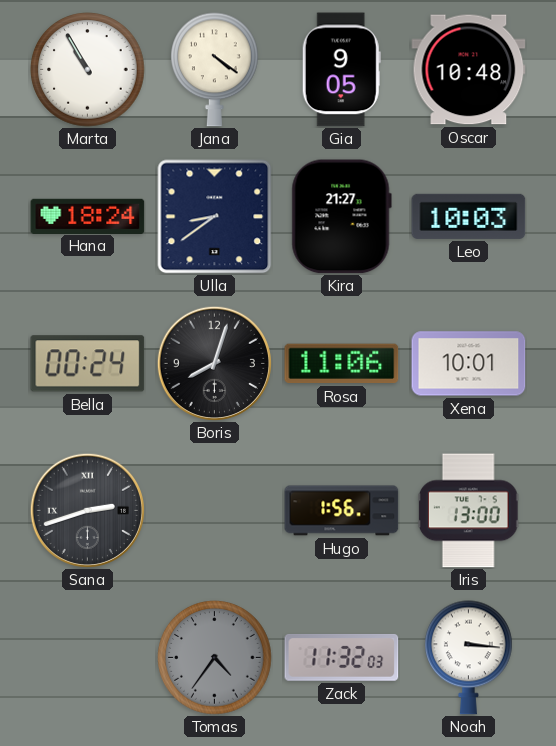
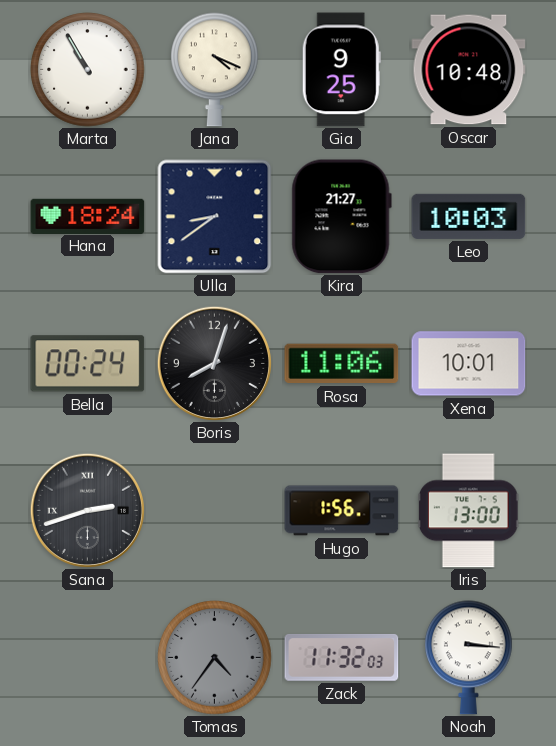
Jana: 4:21 -> 4:19
Gia: 9:05 -> 9:25
